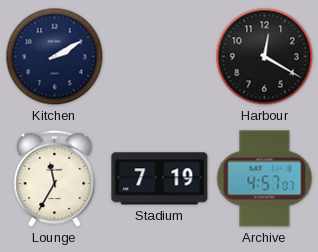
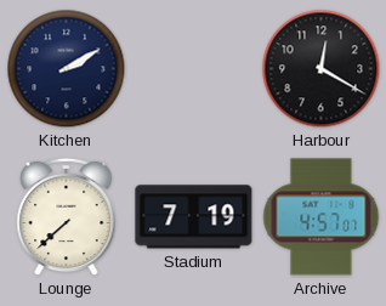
Lounge: 11:35 -> 7:38
